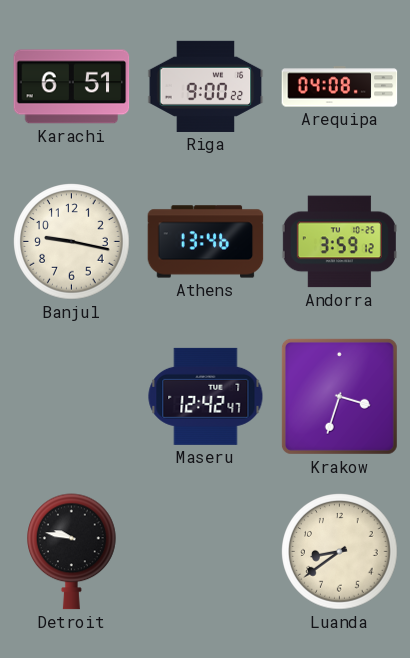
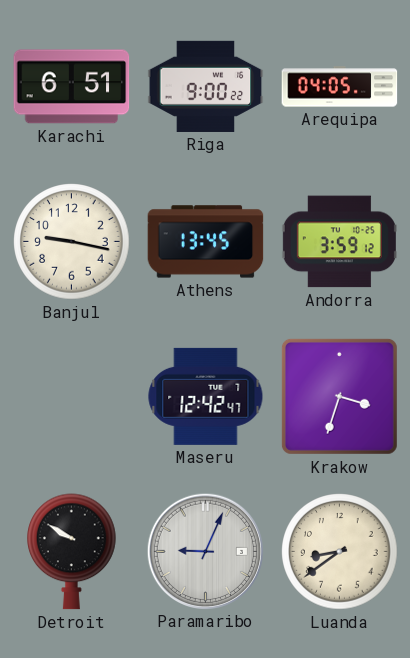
Arequipa: 04:08 -> 04:05
Athens: 13:46 -> 13:45
Detroit: 9:47 -> 9:50
Paramaribo: none -> 9:04
